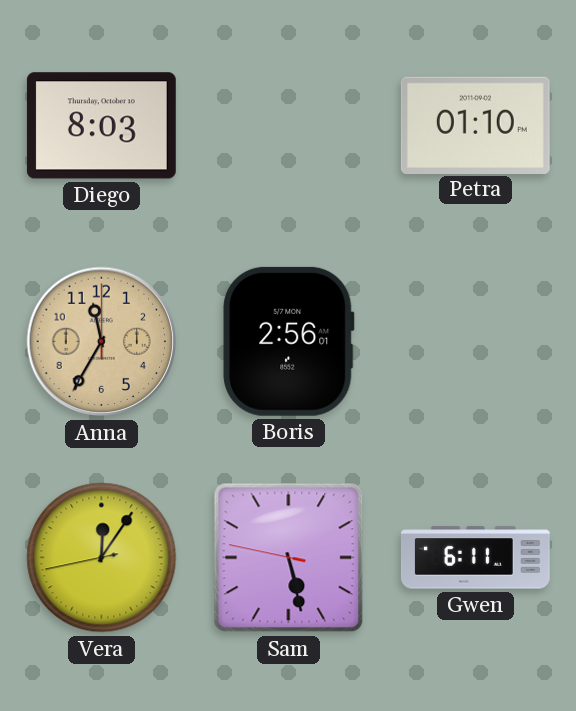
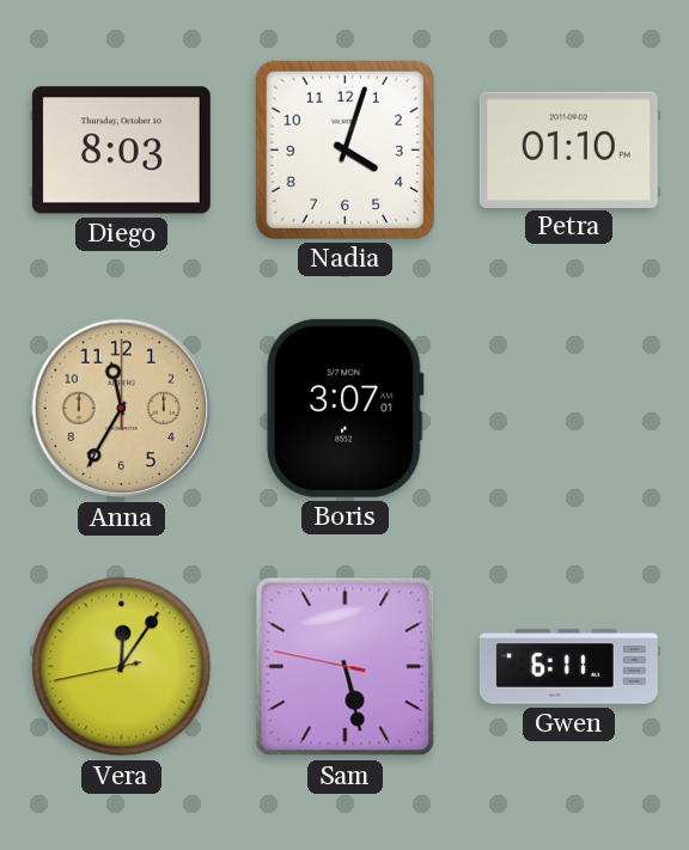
Nadia: none -> 4:03
Boris: 2:56 -> 3:07
